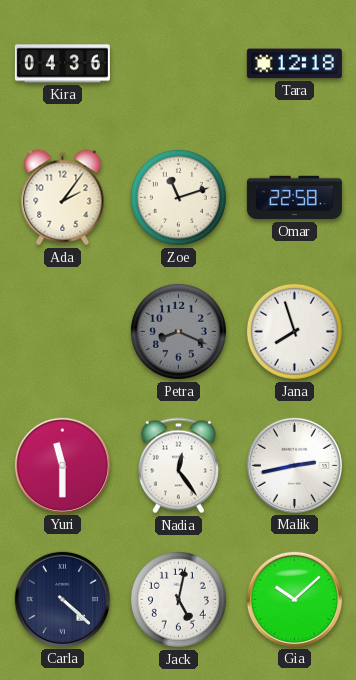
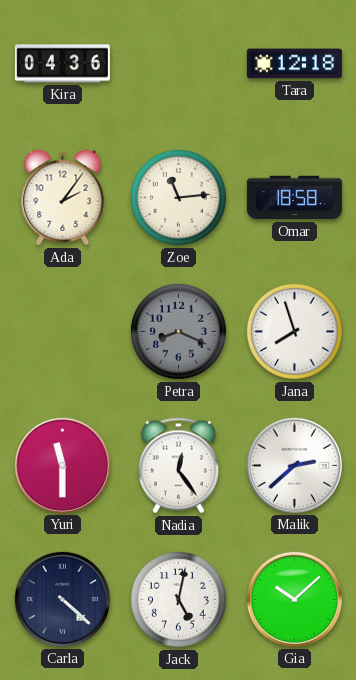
Zoe: 11:12 -> 11:14
Omar: 22:58 -> 18:58
Malik: 2:43 -> 2:38
